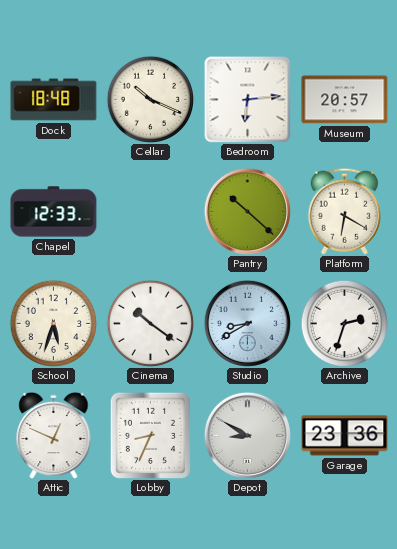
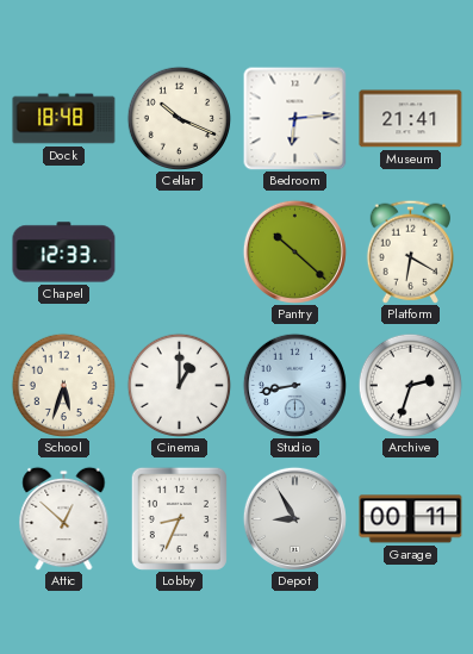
Museum: 20:57 -> 21:41
Cinema: 10:21 -> 1:00
Studio: 8:40 -> 8:43
Attic: 12:49 -> 12:52
Depot: 8:50 -> 8:55
Garage: 23:36 -> 00:11
